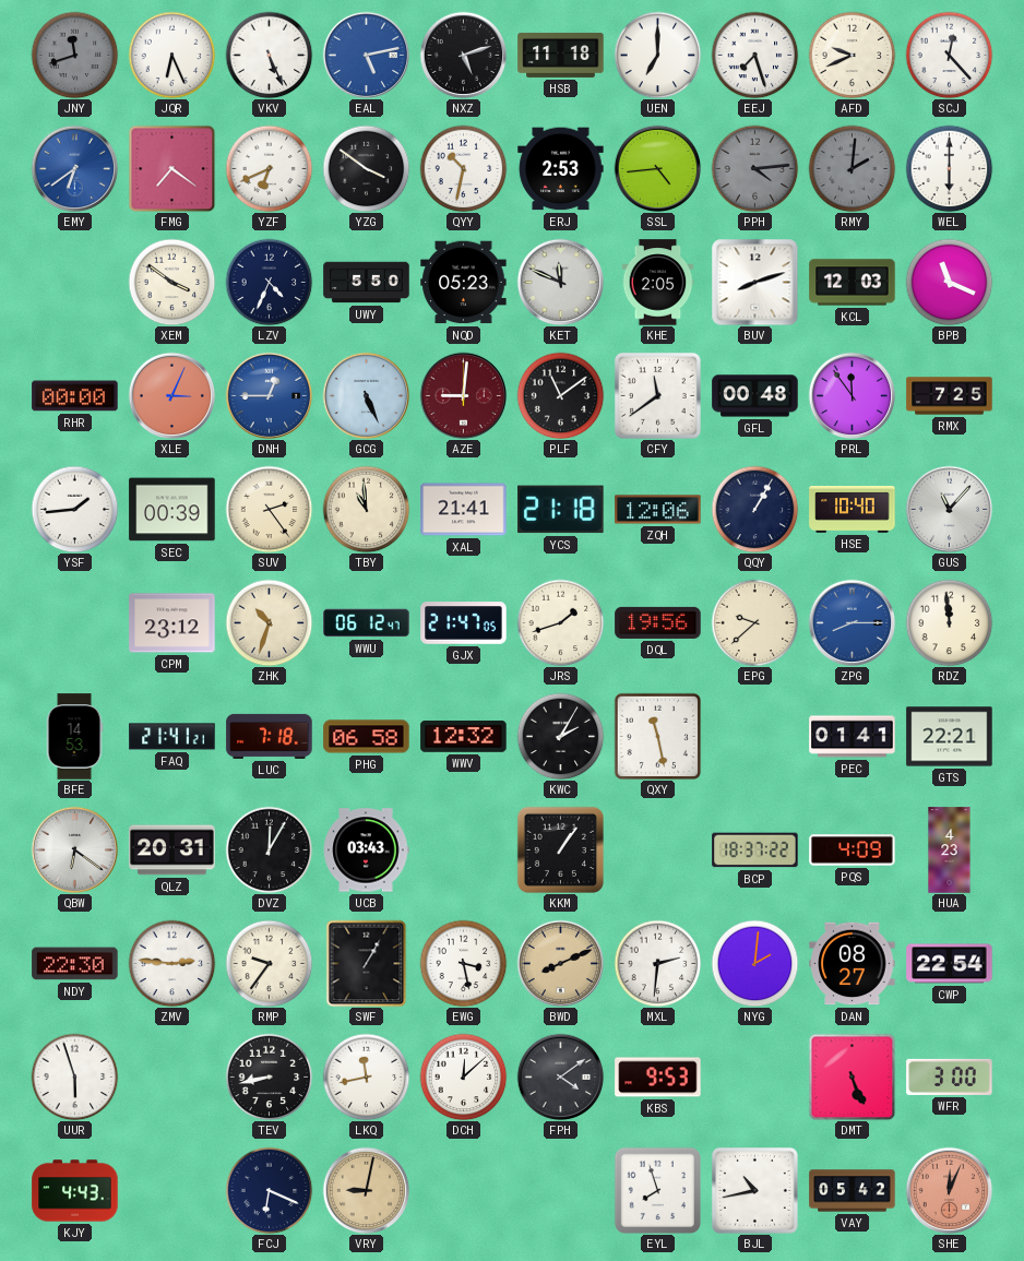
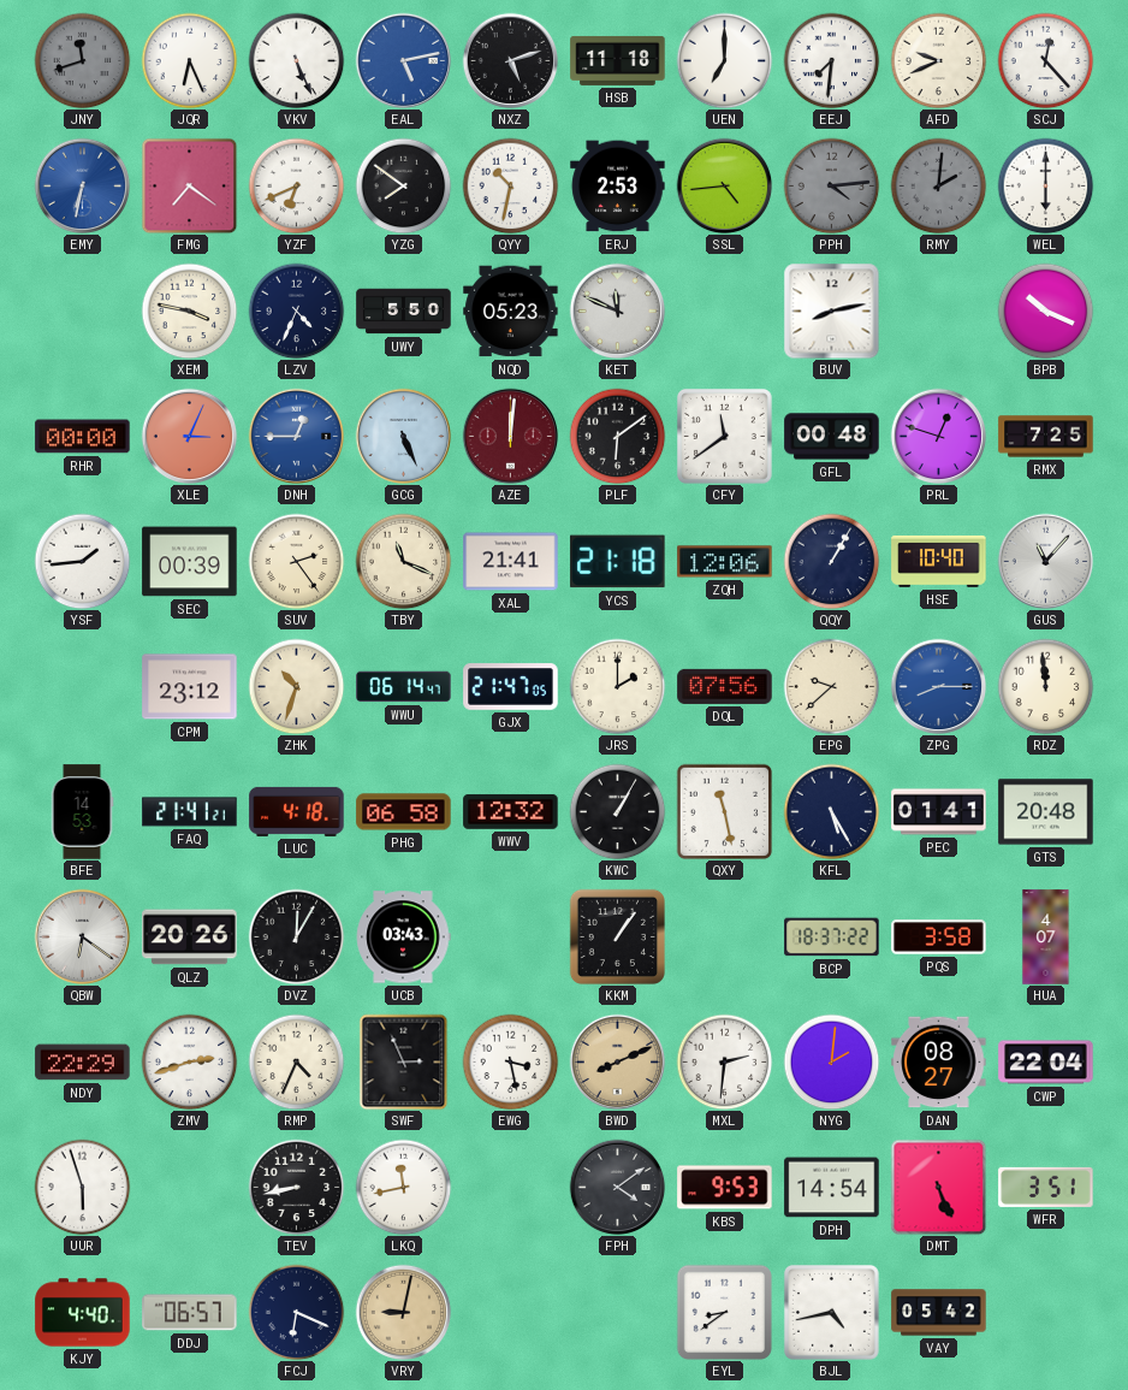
EEJ: 7:27 -> 7:31
EMY: 6:39 -> 6:32
YZG: 3:51 -> 7:51
XEM: 3:51 -> 3:47
KHE: 2:05 -> none
BUV: 8:12 -> 8:13
KCL: 12:03 -> none
BPB: 11:19 -> 10:19
AZE: 9:01 -> 12:01
PLF: 11:09 -> 6:09
PRL: 11:54 -> 12:48
TBY: 10:59 -> 11:19
WWU: 06:12 -> 06:14
JRS: 1:42 -> 2:00
DQL: 19:56 -> 07:56
LUC: 7:18 -> 4:18
KWC: 2:05 -> 1:05
KFL: none -> 5:25
GTS: 22:21 -> 20:48
QLZ: 20:31 -> 20:26
PQS: 4:09 -> 3:58
HUA: 4:23 -> 4:07
NDY: 22:30 -> 22:29
ZMV: 2:46 -> 2:42
RMP: 9:36 -> 4:34
SWF: 1:05 -> 2:56
CWP: 22:54 -> 22:04
DCH: 12:08 -> none
DPH: none -> 14:54
WFR: 3:00 -> 3:51
KJY: 4:43 -> 4:40
DDJ: none -> 06:57
EYL: 7:57 -> 8:39
BJL: 10:43 -> 4:43
SHE: 12:04 -> none
